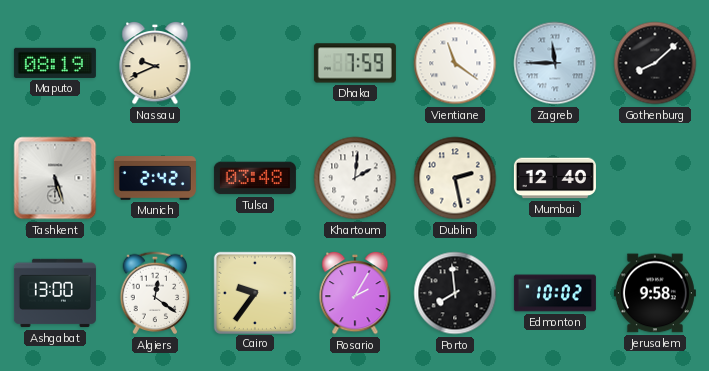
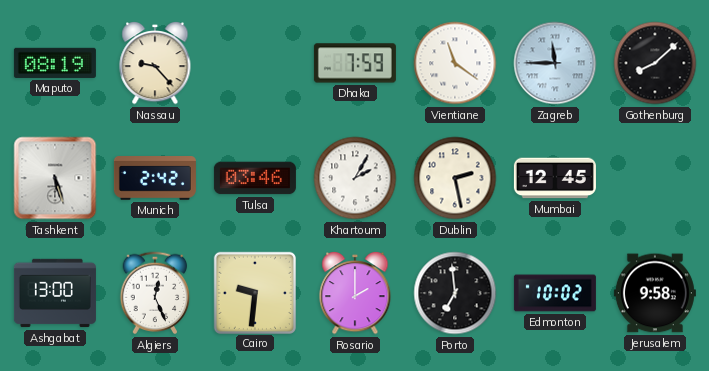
Nassau: 9:41 -> 9:23
Tulsa: 03:48 -> 03:46
Khartoum: 2:01 -> 2:05
Mumbai: 12:40 -> 12:45
Algiers: 12:21 -> 12:26
Cairo: 9:36 -> 9:31
Rosario: 2:05 -> 2:00
Porto: 7:59 -> 6:59
